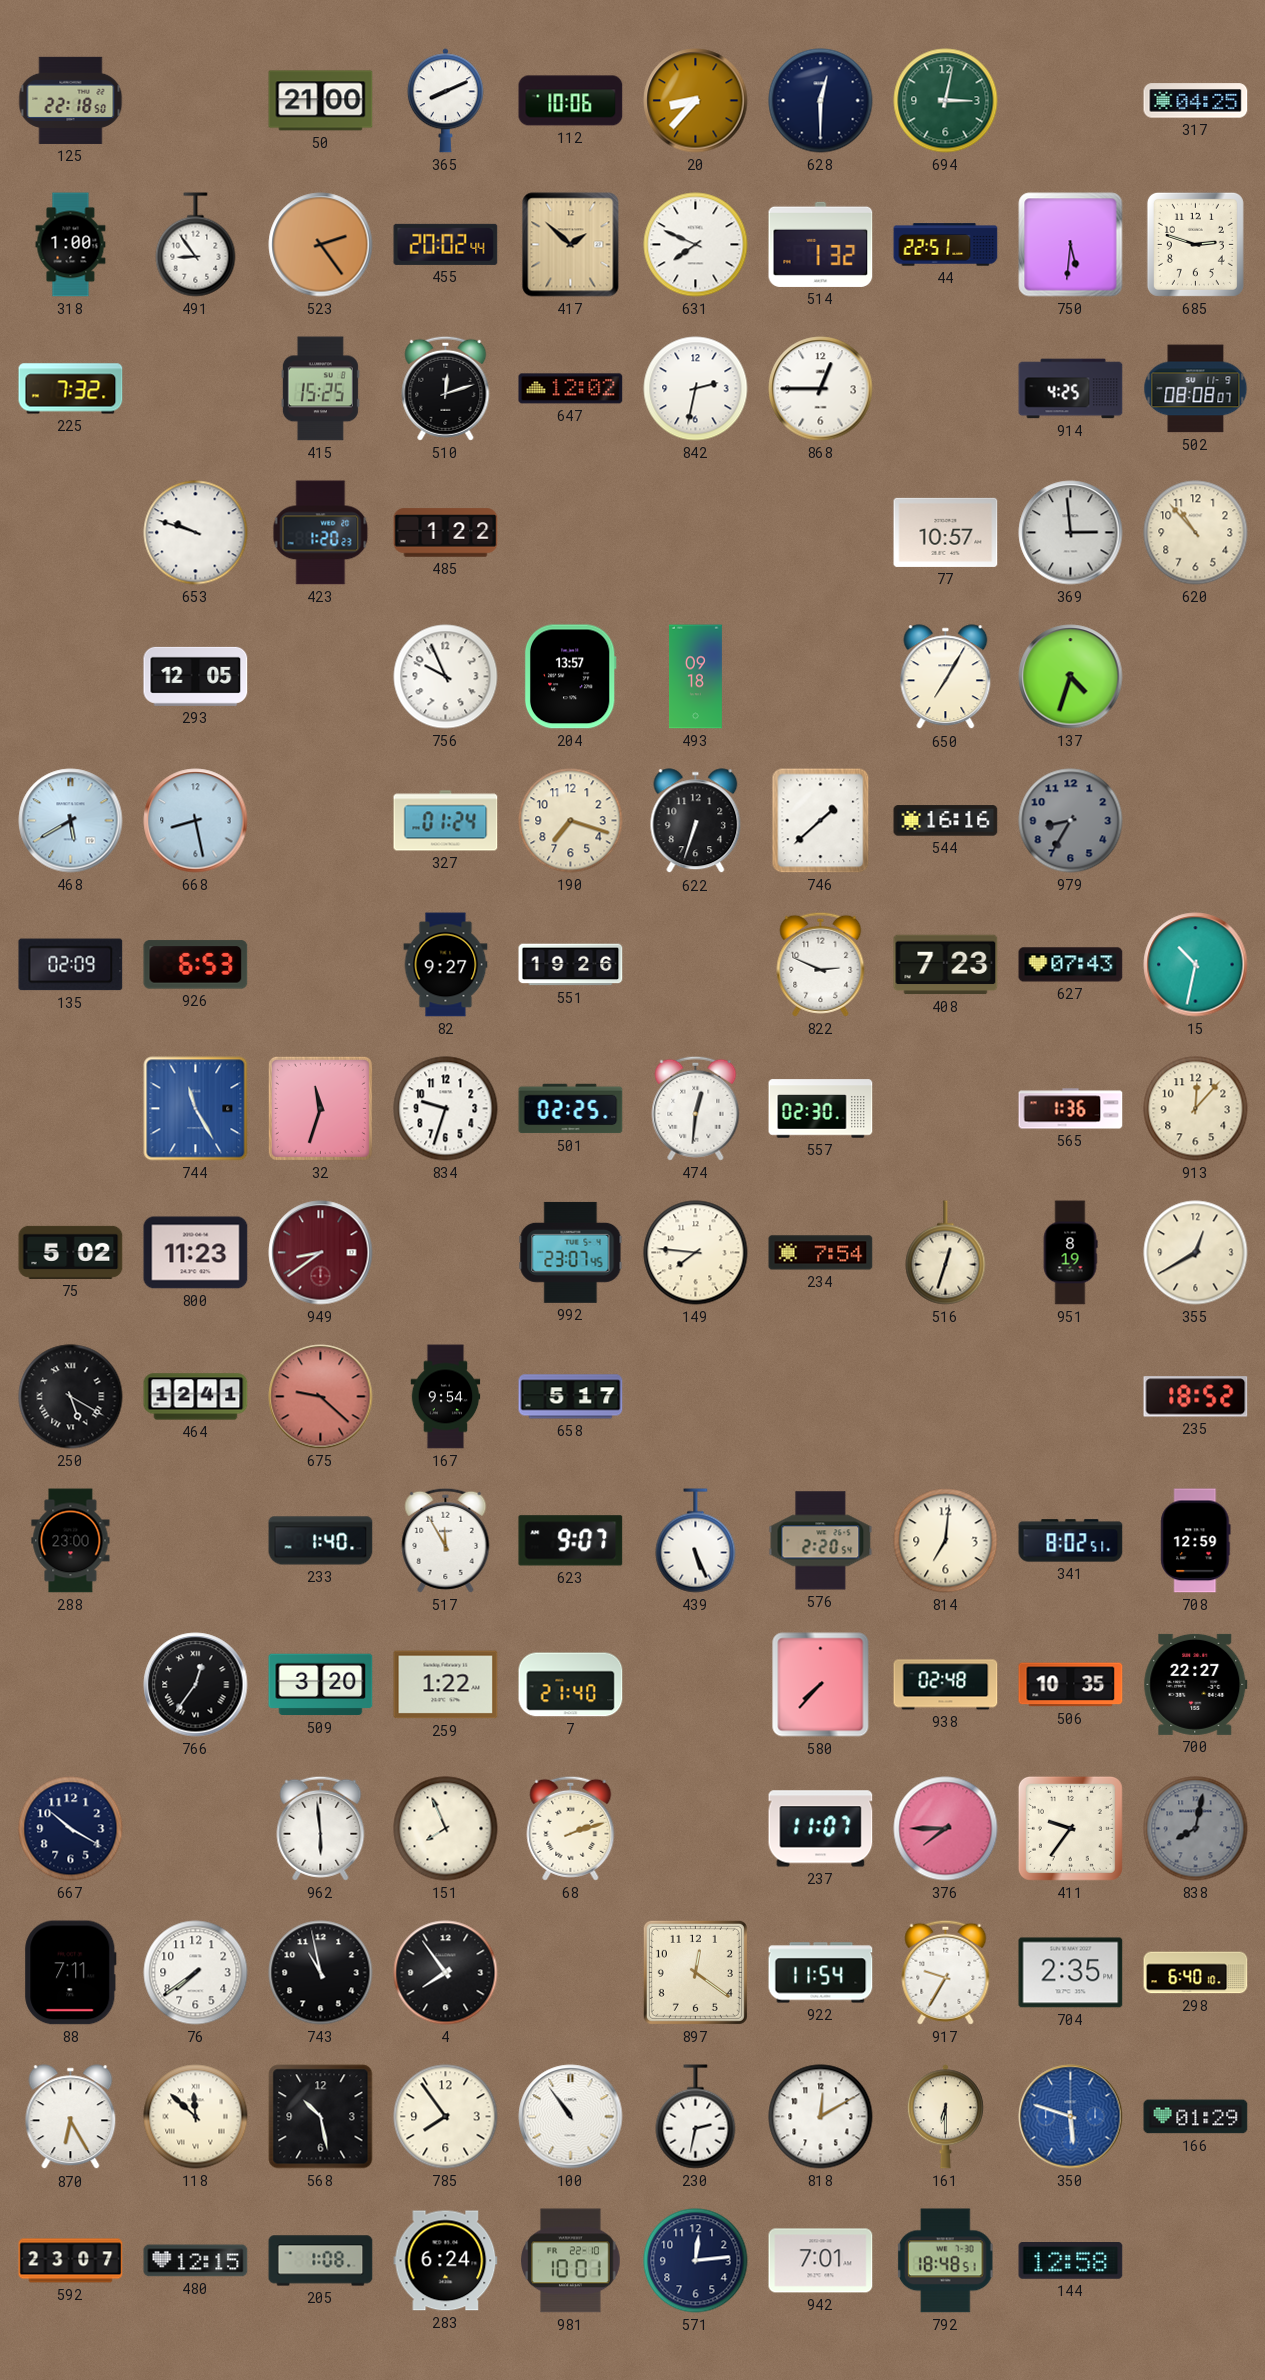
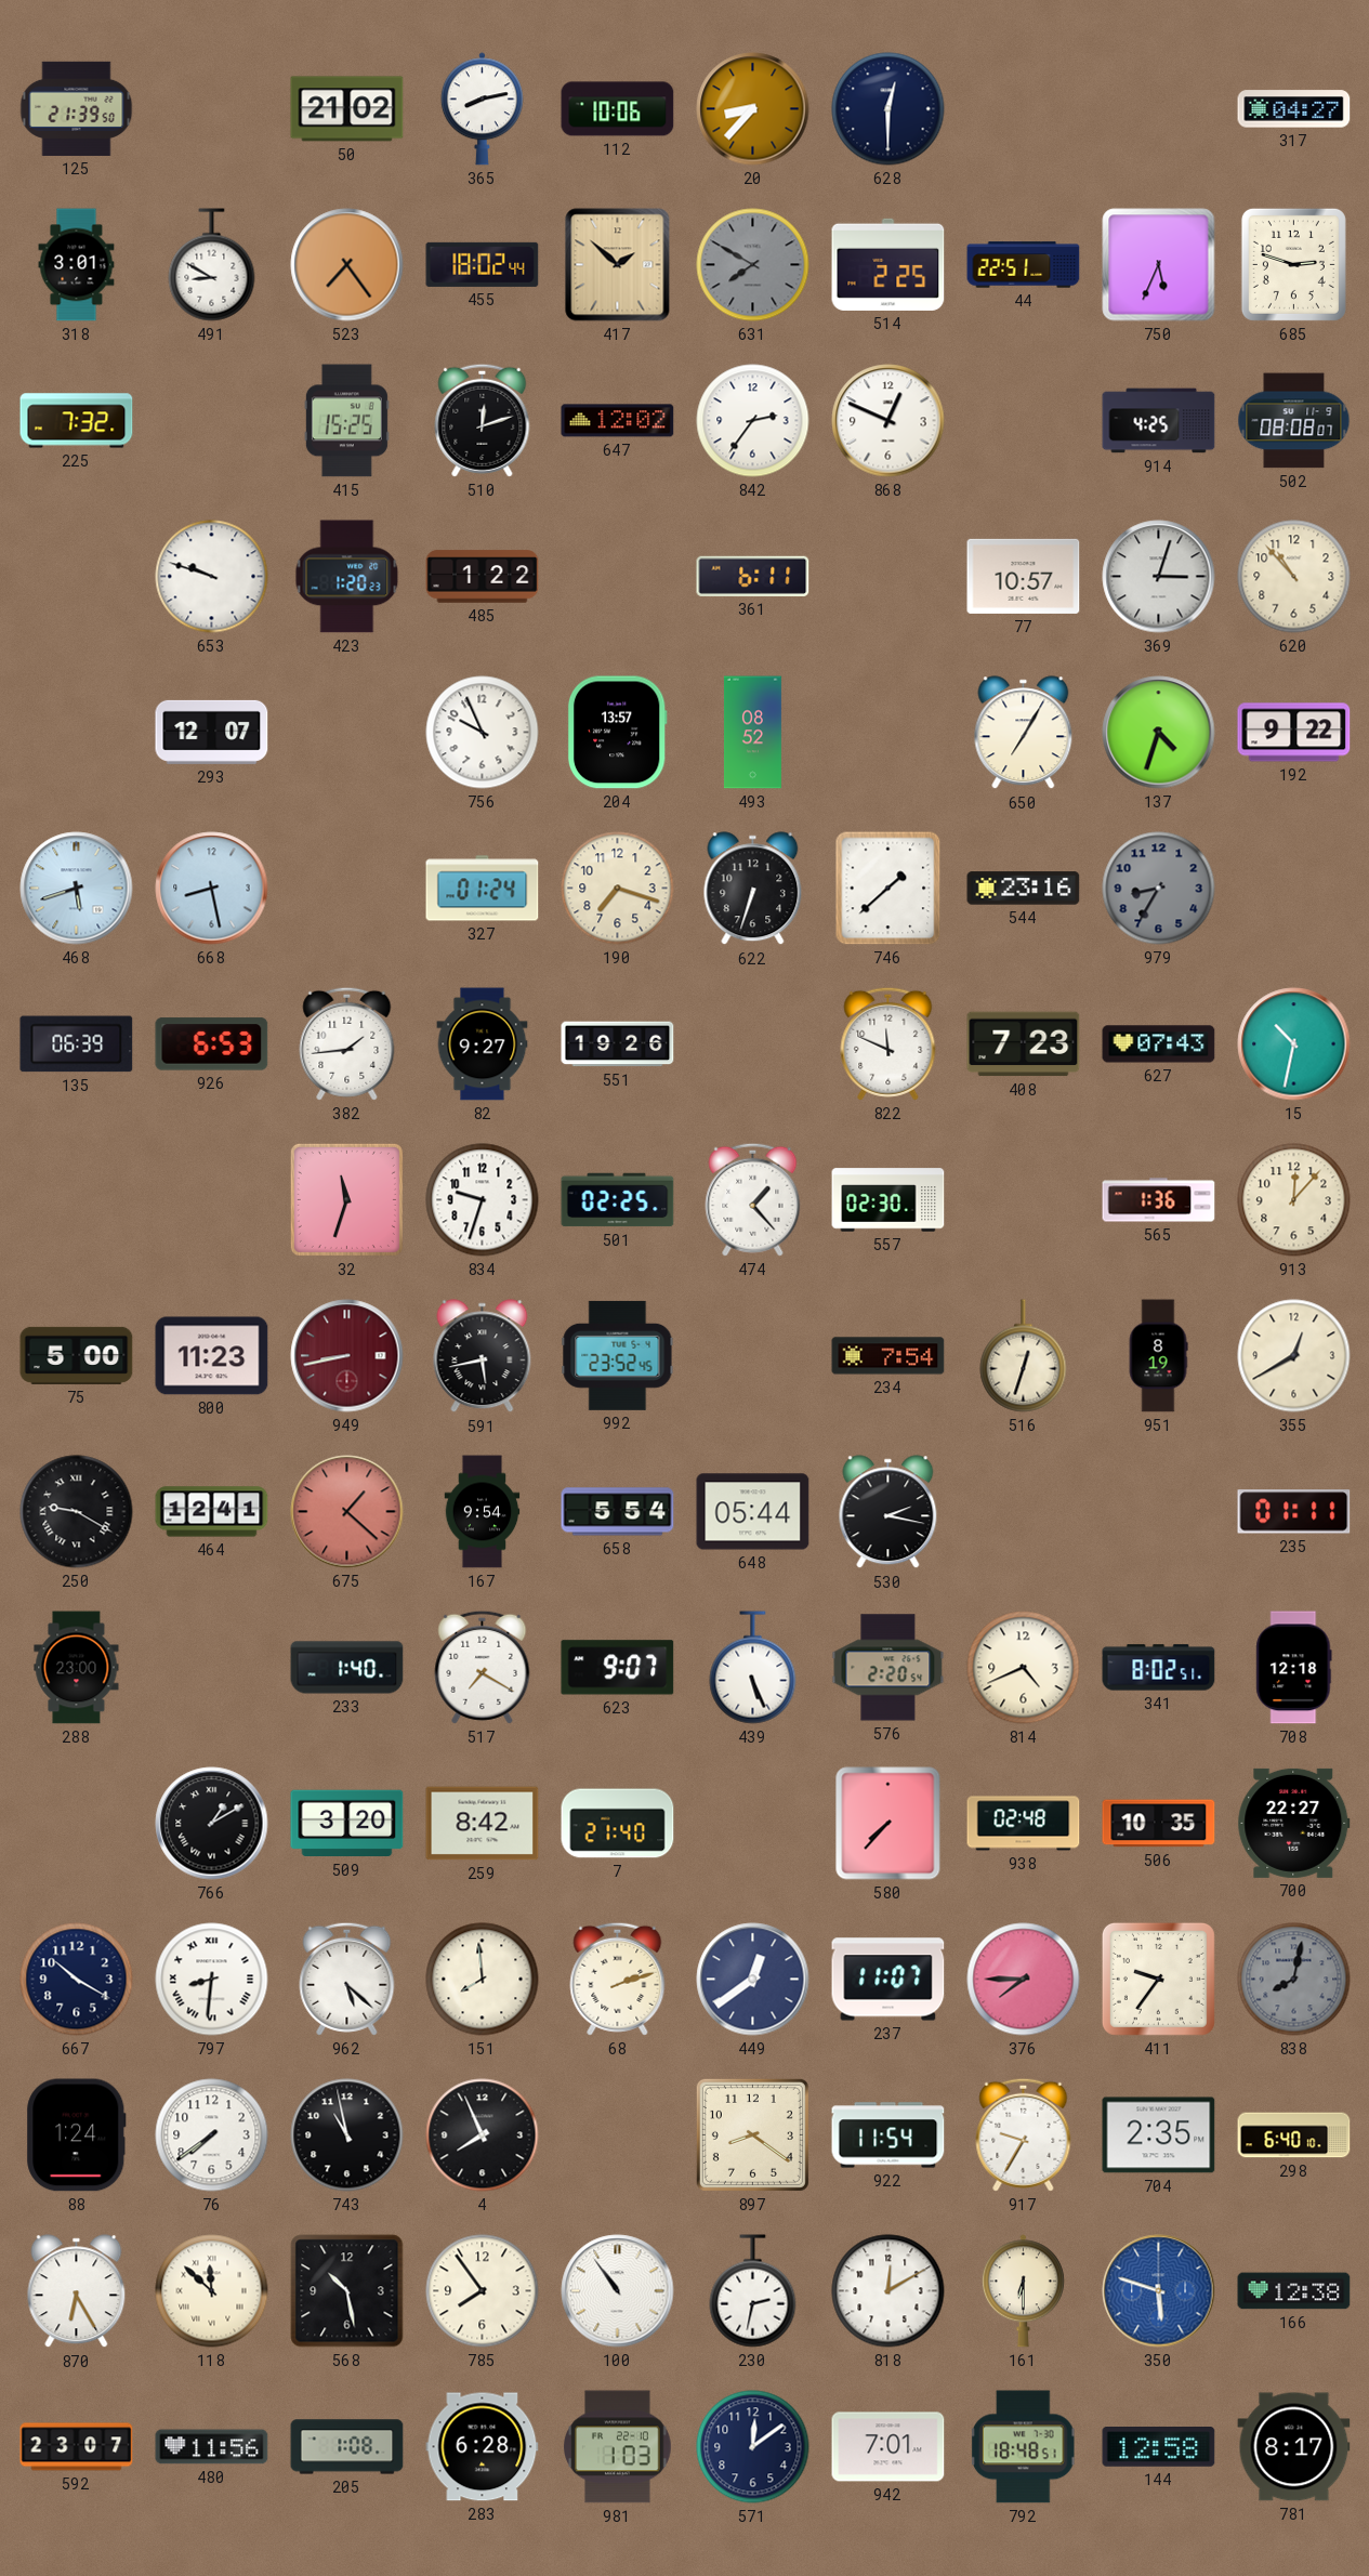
125: 22:18 -> 21:39
50: 21:00 -> 21:02
365: 8:11 -> 8:13
694: 3:02 -> none
317: 04:25 -> 04:27
318: 1:00 -> 3:01
491: 8:54 -> 8:50
523: 2:24 -> 7:24
455: 20:02 -> 18:02
631: 7:49 -> 7:50
631 dial: white -> grey
514: 1:32 -> 2:25
750: 5:31 -> 5:34
842: 2:32 -> 2:36
868: 12:45 -> 12:49
361: none -> 6:11
369: 2:59 -> 3:03
293: 12:05 -> 12:07
493: 09:18 -> 08:52
192: none -> 9:22
468: 5:40 -> 5:42
544: 16:16 -> 23:16
135: 02:09 -> 06:39
382: none -> 1:44
822: 2:49 -> 11:49
744: 11:25 -> none
474: 12:31 -> 1:23
75: 5:02 -> 5:00
949: 8:39 -> 8:43
591: none -> 5:43
992: 23:07 -> 23:52
149: 7:46 -> none
250: 5:20 -> 9:20
675: 9:22 -> 1:22
658: 5:17 -> 5:54
648: none -> 05:44
530: none -> 2:17
235: 18:52 -> 01:11
517: 11:55 -> 7:20
814: 7:01 -> 4:41
708: 12:59 -> 12:18
766: 12:36 -> 1:10
259: 1:22 -> 8:42
797: none -> 8:31
962: 5:59 -> 5:22
151: 7:56 -> 7:59
449: none -> 12:39
88: 7:11 -> 1:24
4: 7:54 -> 7:56
897: 12:21 -> 8:21
166: 01:29 -> 12:38
480: 12:15 -> 11:56
283: 6:24 -> 6:28
981: 10:01 -> 1:03
571: 12:14 -> 12:09
781: none -> 8:17
